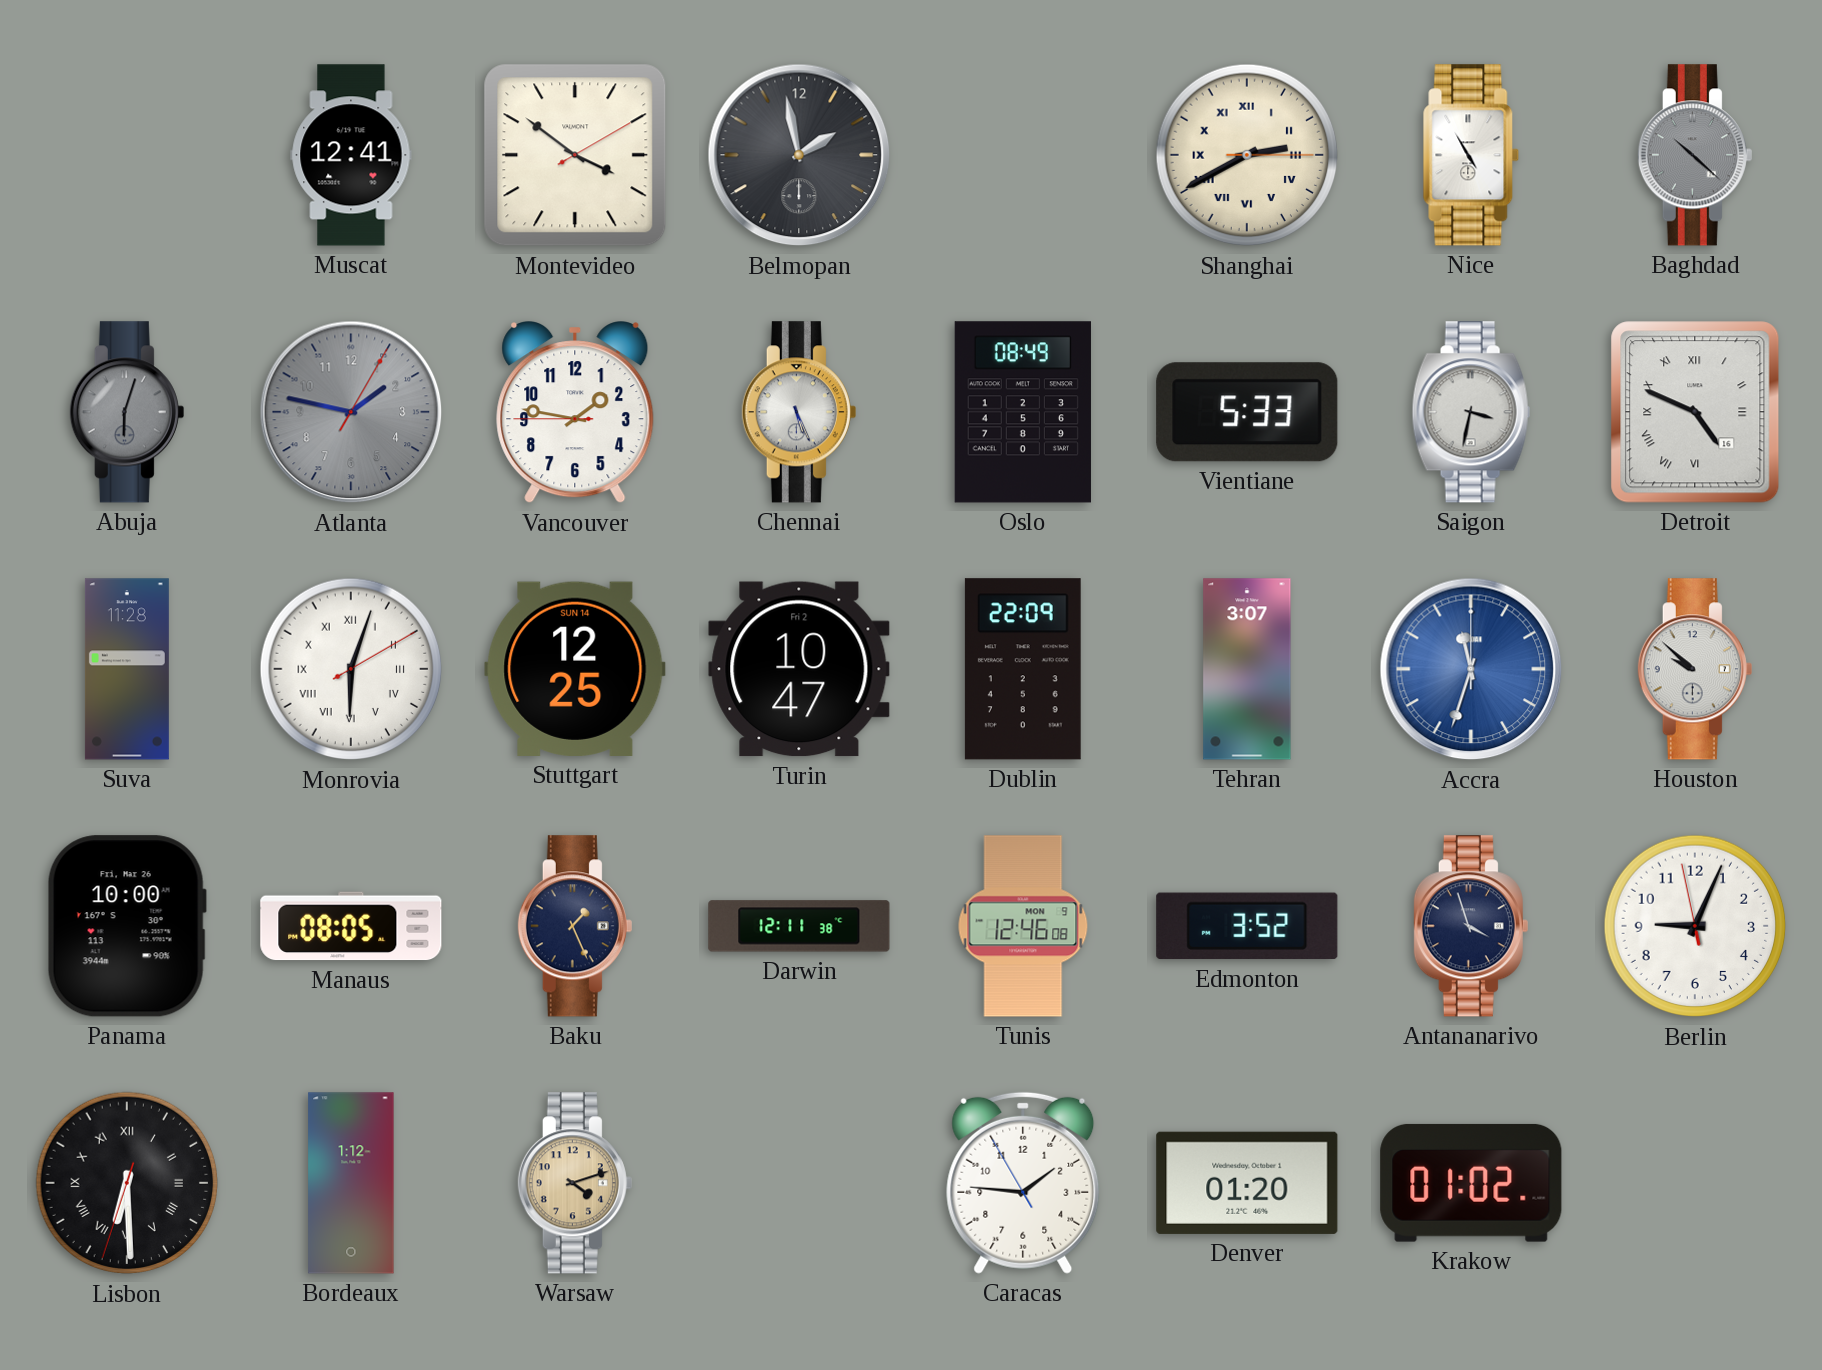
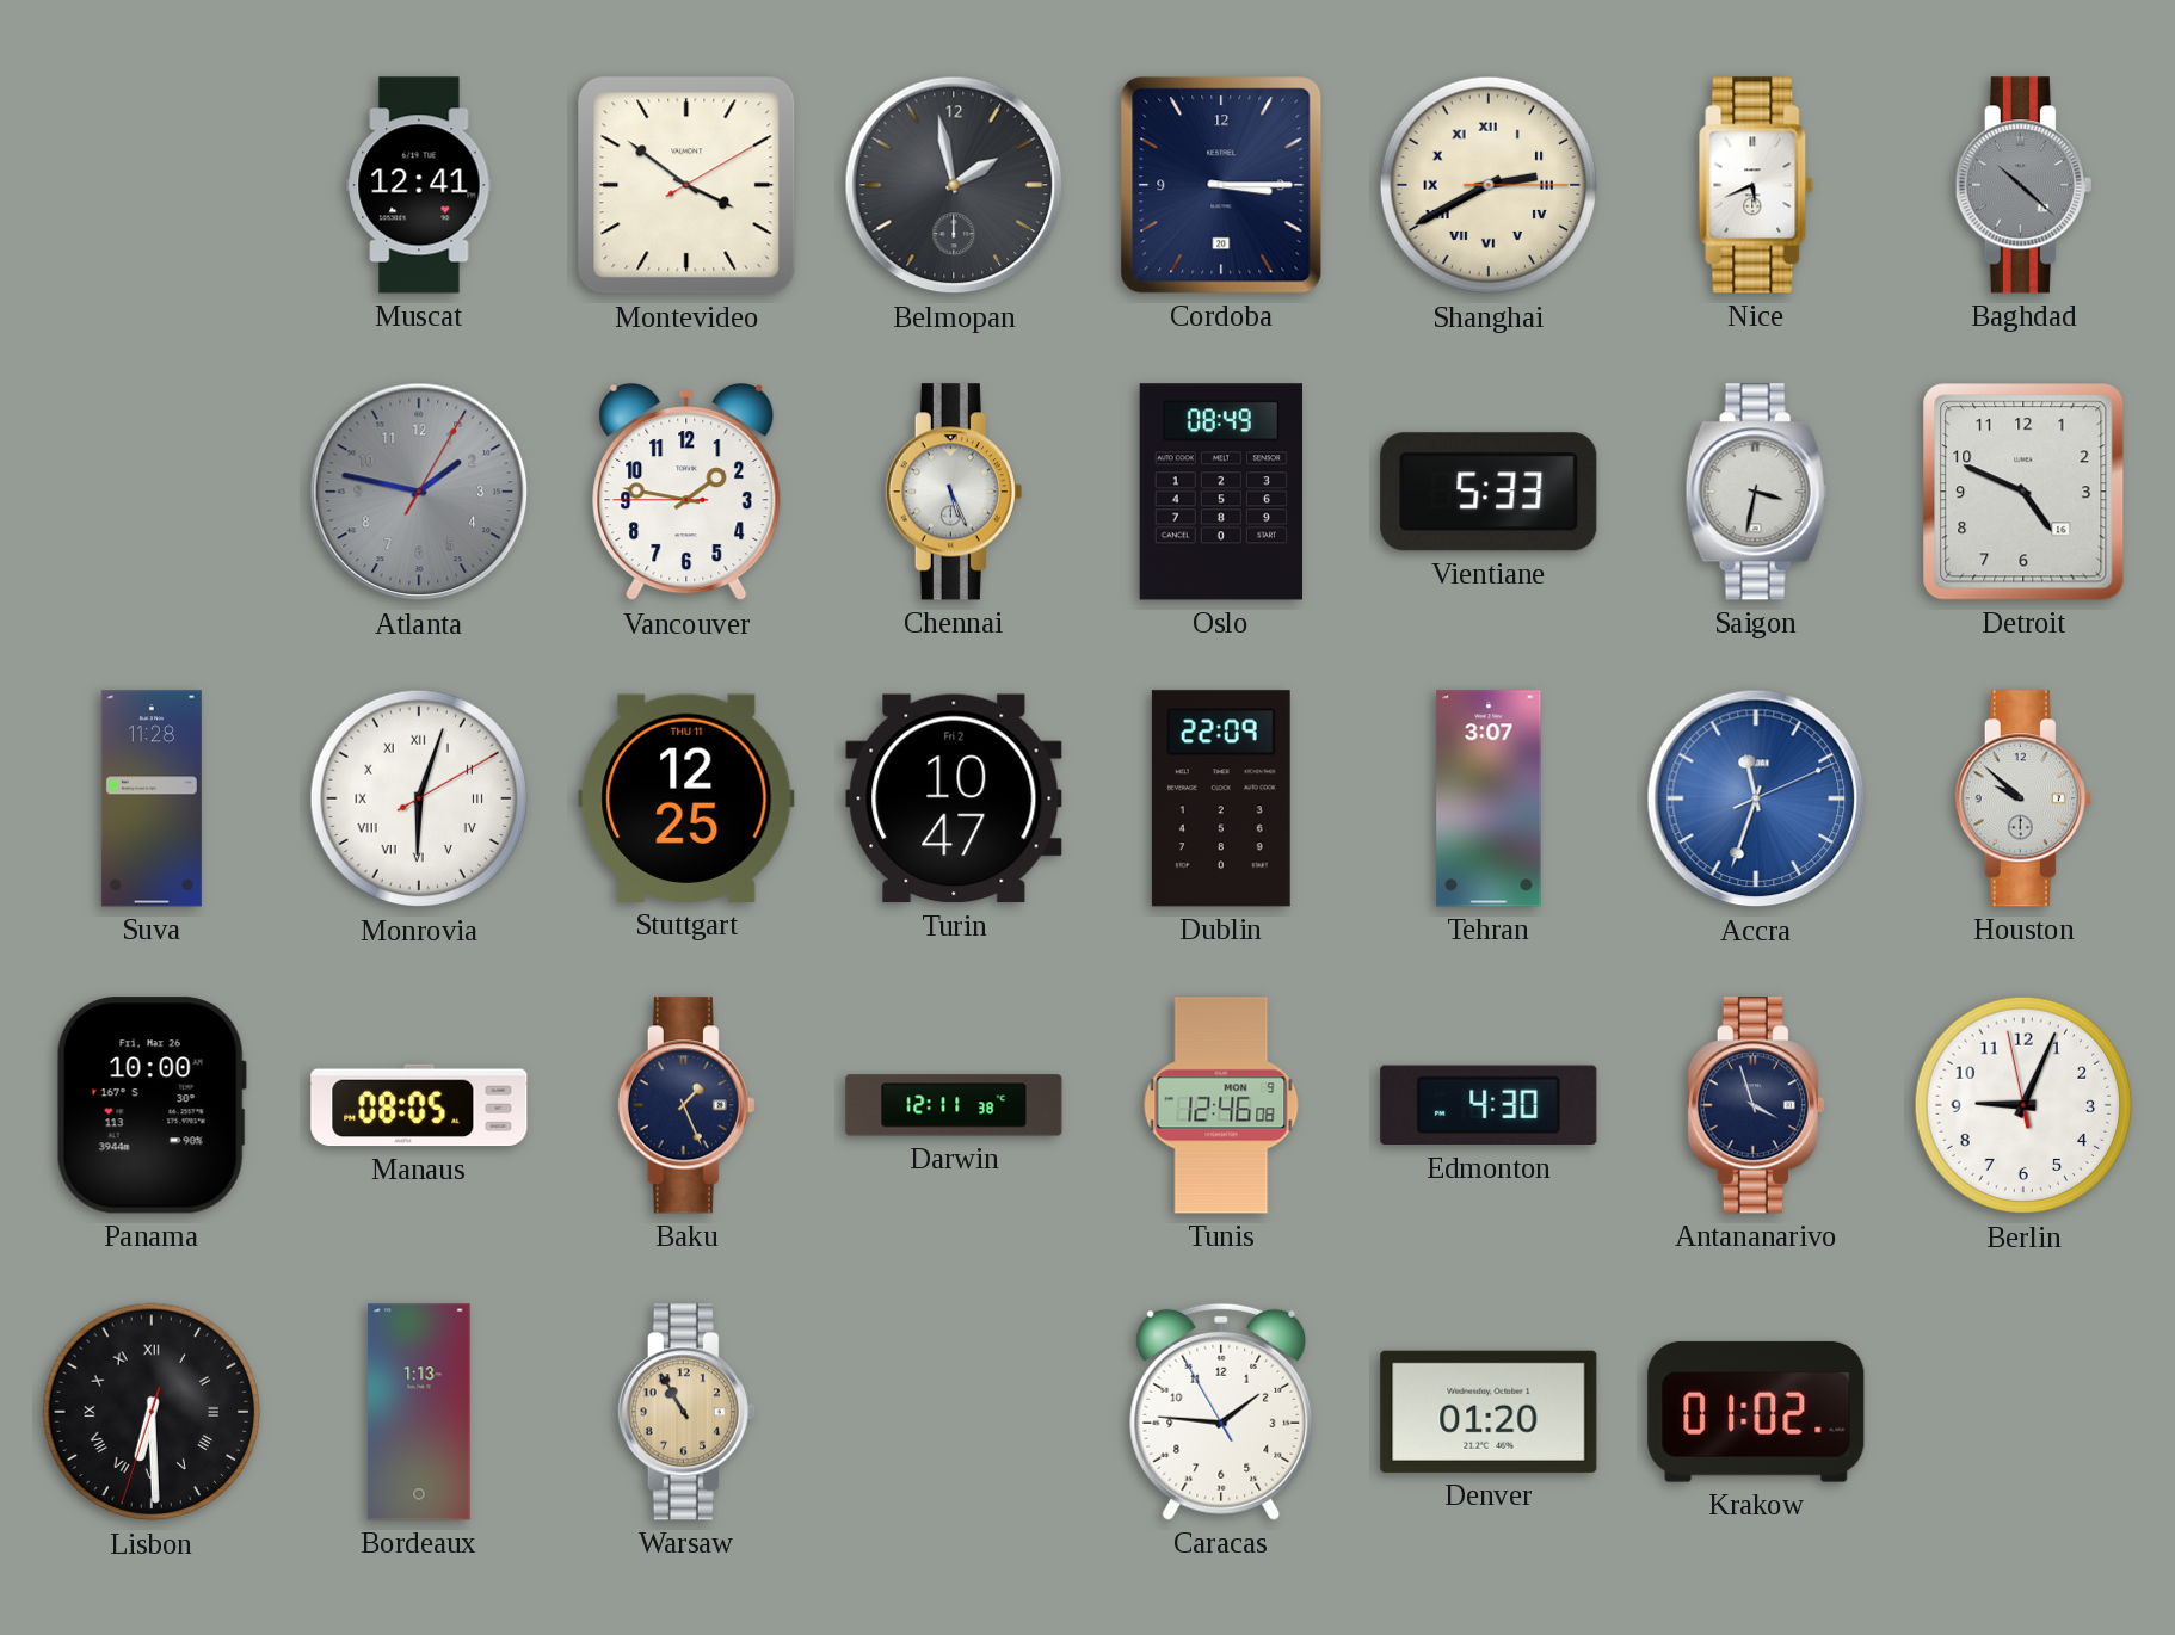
Cordoba: none -> 3:15
Nice: 4:55 -> 5:41
Abuja: 6:03 -> none
Detroit numerals: Roman -> Arabic
Stuttgart date: SUN 14 -> THU 11
Accra: 11:33:00 -> 11:33:11
Edmonton: 3:52 -> 4:30
Bordeaux: 1:12 -> 1:13
Warsaw: 4:12 -> 10:55
